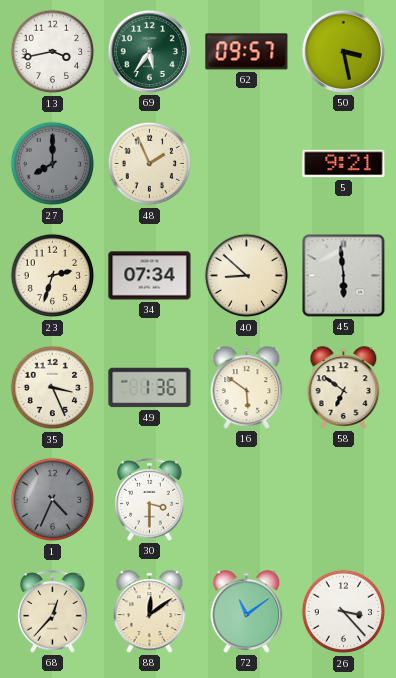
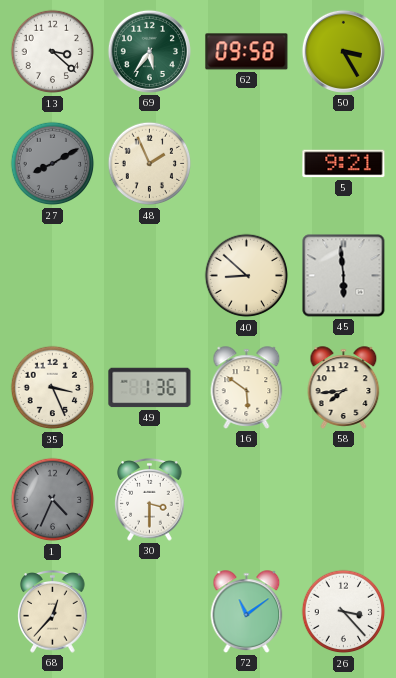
13: 3:43 -> 3:22
62: 09:57 -> 09:58
50: 3:28 -> 3:25
27: 8:00 -> 8:10
23: 2:33 -> none
34: 07:34 -> none
58: 6:51 -> 7:44
88: 12:09 -> none
